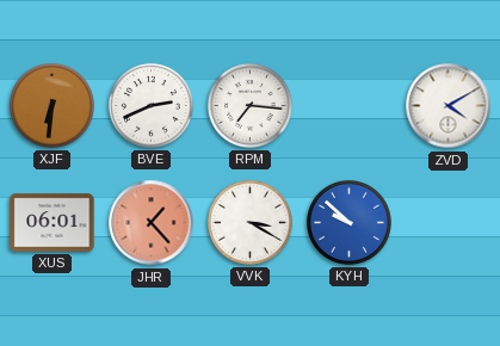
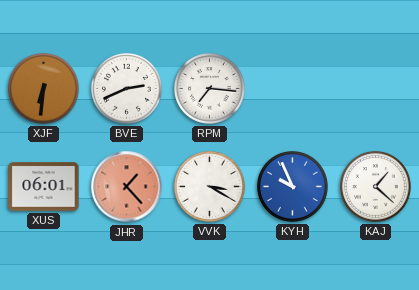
ZVD: 4:10 -> none
KYH: 9:52 -> 9:56
KAJ: none -> 1:22
